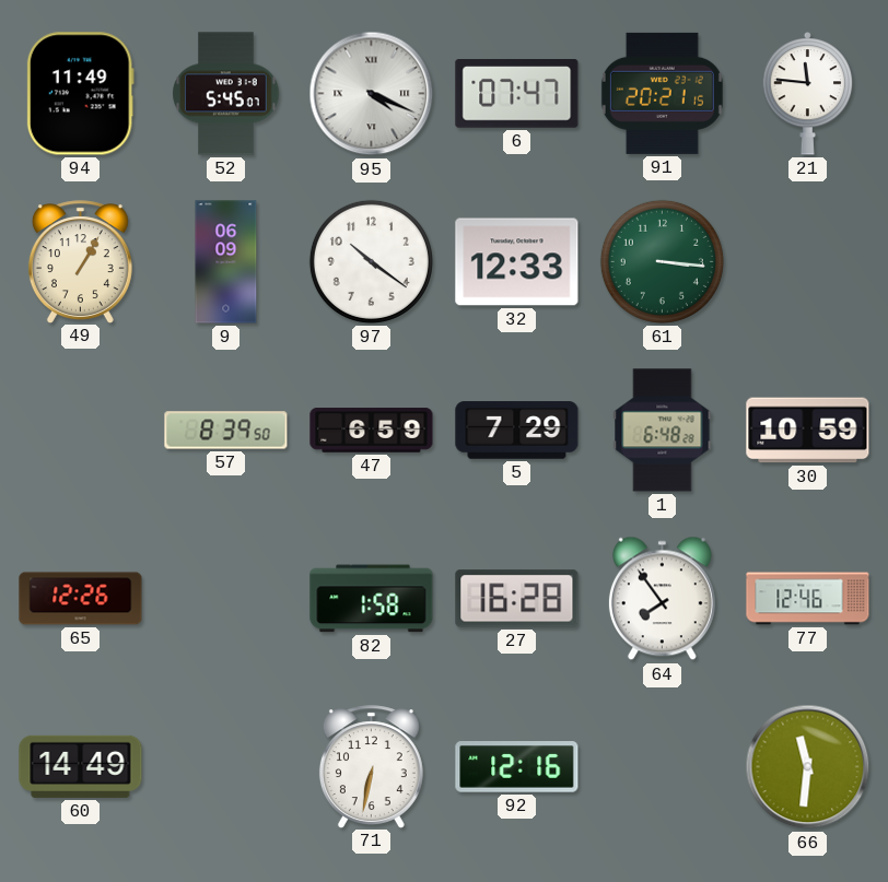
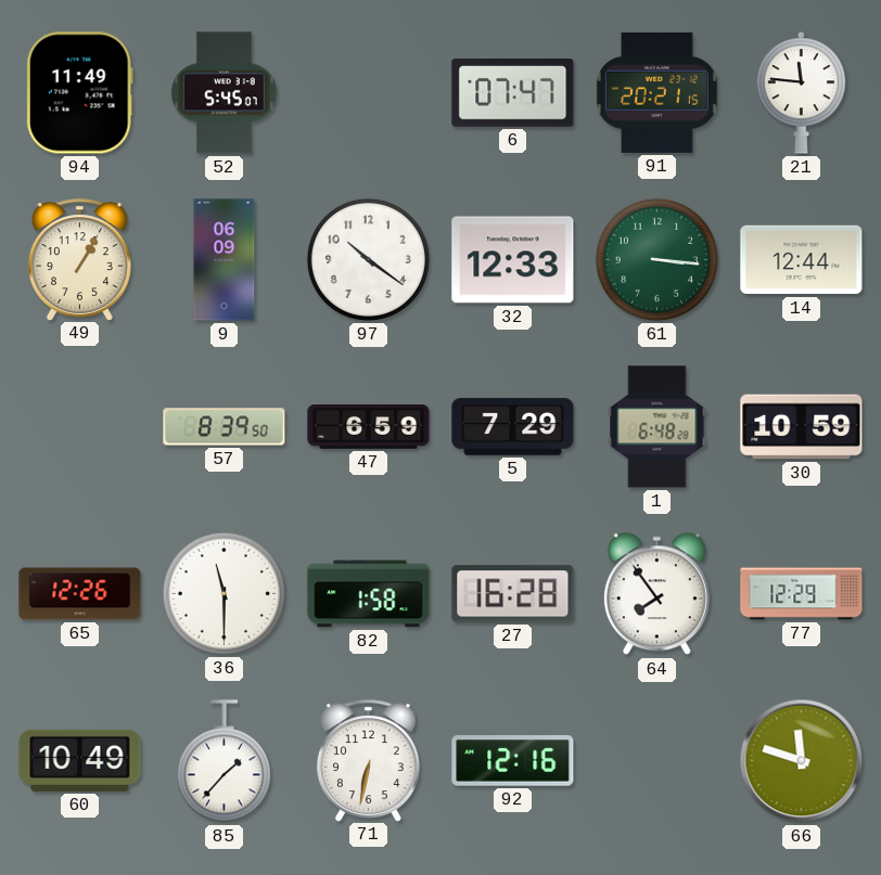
95: 4:19 -> none
14: none -> 12:44
36: none -> 11:30
77: 12:46 -> 12:29
60: 14:49 -> 10:49
85: none -> 1:37
66: 11:31 -> 11:48
